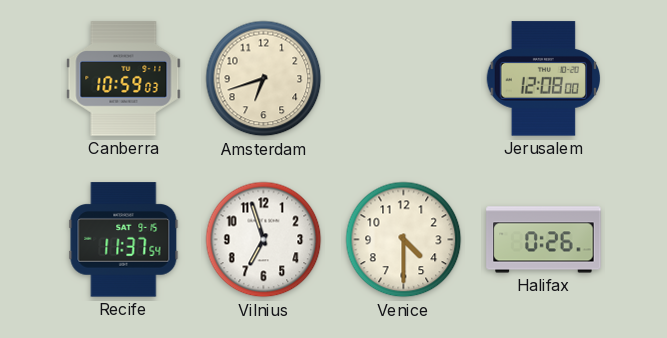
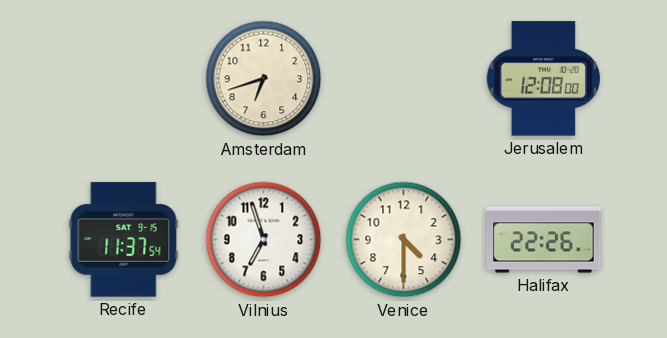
Canberra: 10:59 -> none
Halifax: 0:26 -> 22:26
